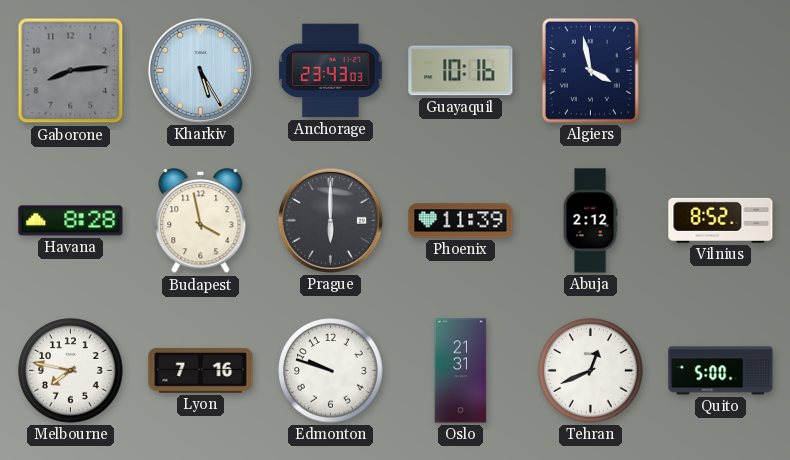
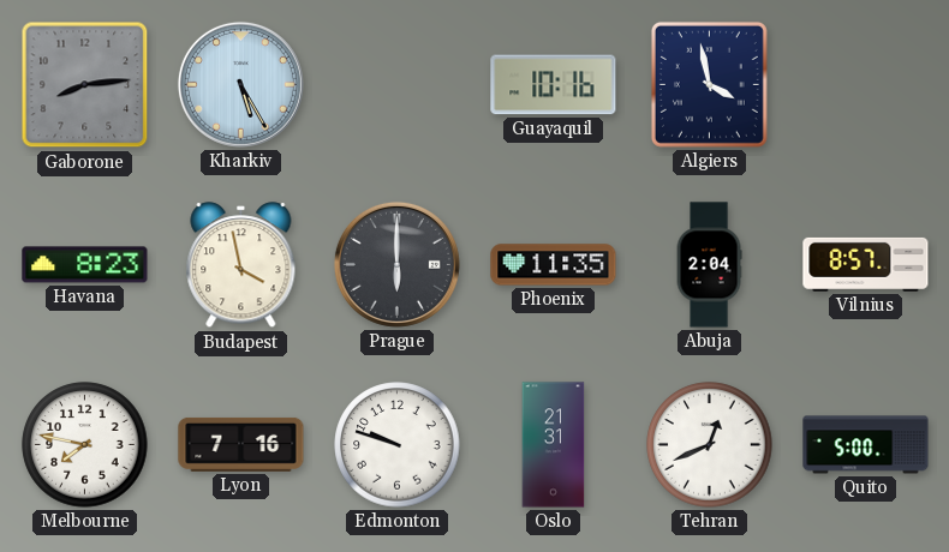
Anchorage: 23:43 -> none
Havana: 8:28 -> 8:23
Phoenix: 11:39 -> 11:35
Abuja: 2:12 -> 2:04
Vilnius: 8:52 -> 8:57
